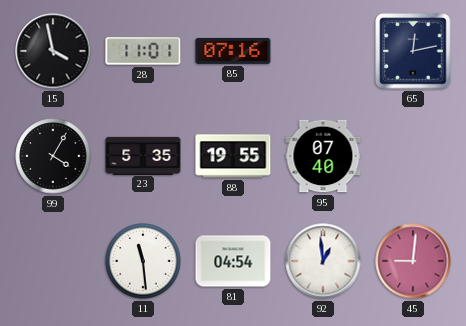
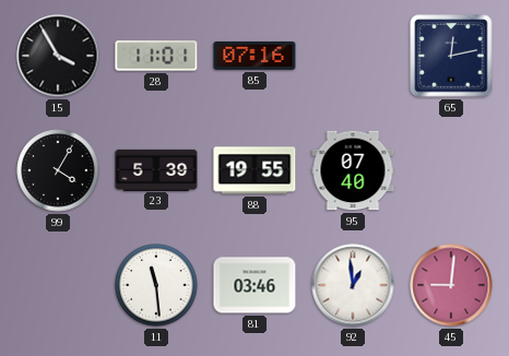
15: 3:58 -> 3:55
23: 5:35 -> 5:39
81: 04:54 -> 03:46
